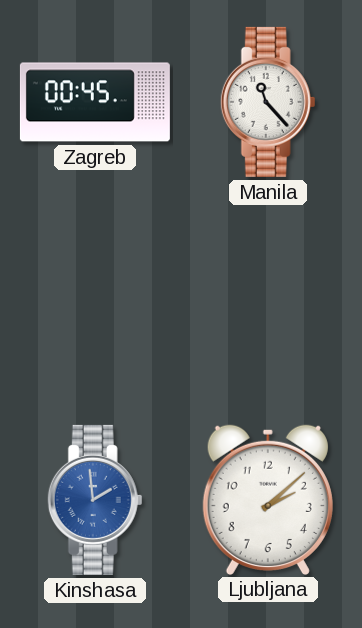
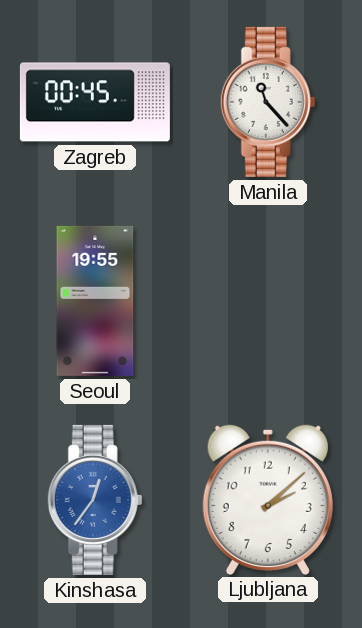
Seoul: none -> 19:55
Kinshasa: 1:59 -> 12:36
